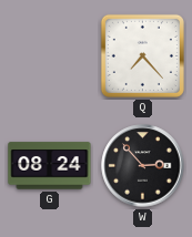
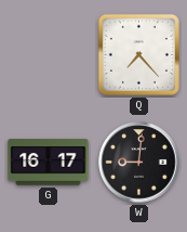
G: 08:24 -> 16:17
W: 2:53 -> 9:01
